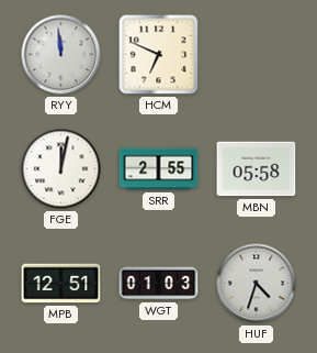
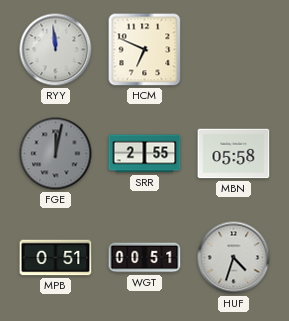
FGE dial: white -> grey
MPB: 12:51 -> 0:51
WGT: 01:03 -> 00:51
